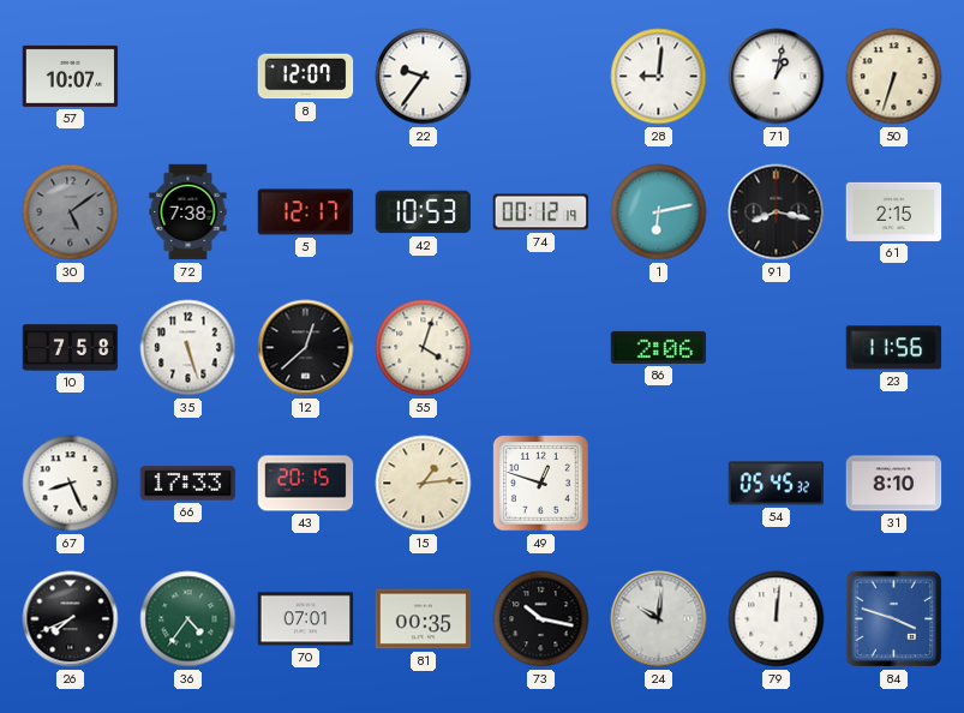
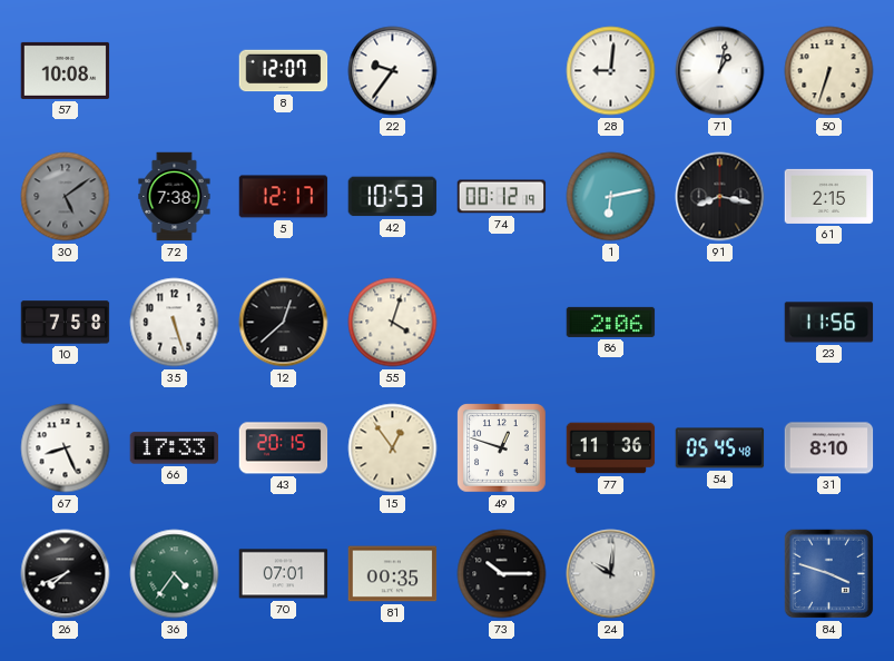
57: 10:07 -> 10:08
15: 1:14 -> 12:54
77: none -> 11:36
54: 05:45:32 -> 05:45:48
73: 10:17 -> 10:15
79: 12:01 -> none
